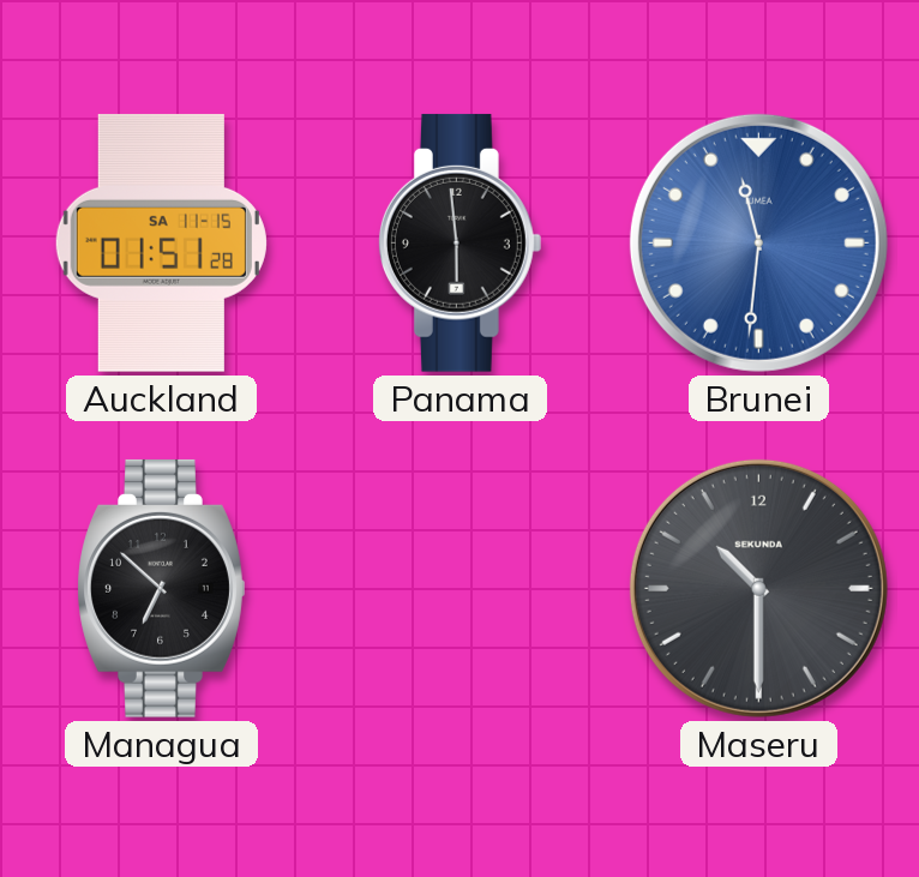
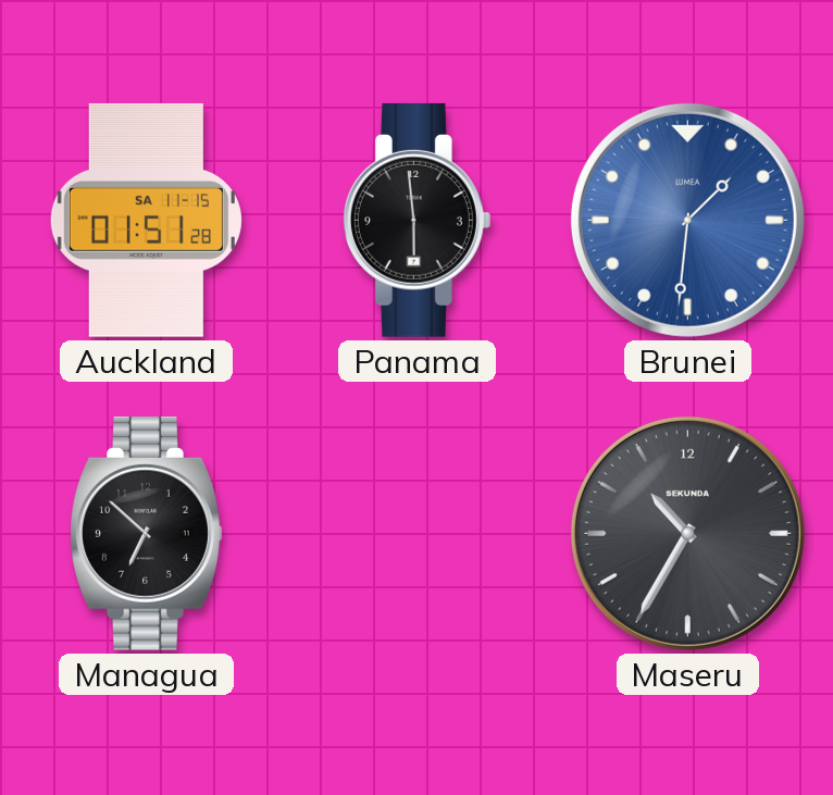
Brunei: 11:31 -> 1:31
Maseru: 10:30 -> 10:35
